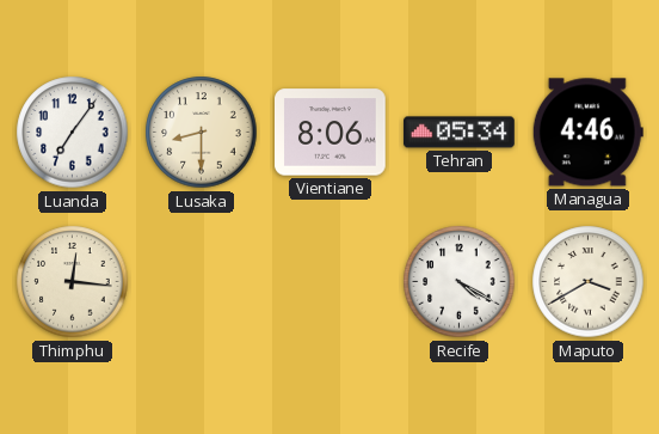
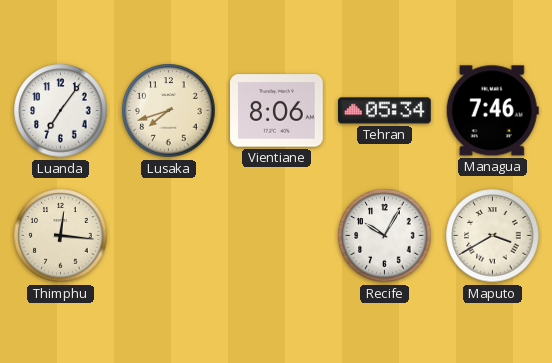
Lusaka: 8:30 -> 7:42
Managua: 4:46 -> 7:46
Recife: 4:20 -> 10:05
